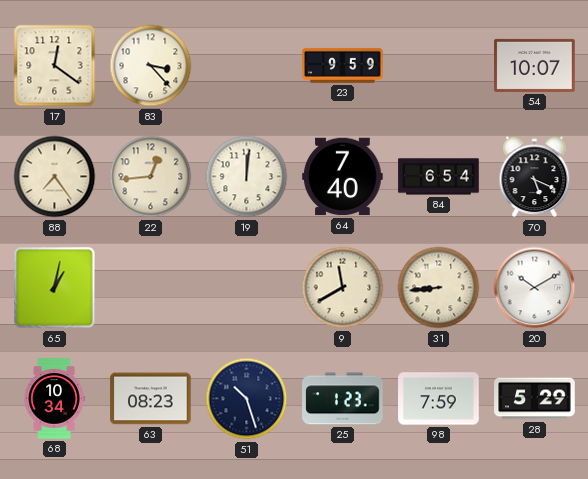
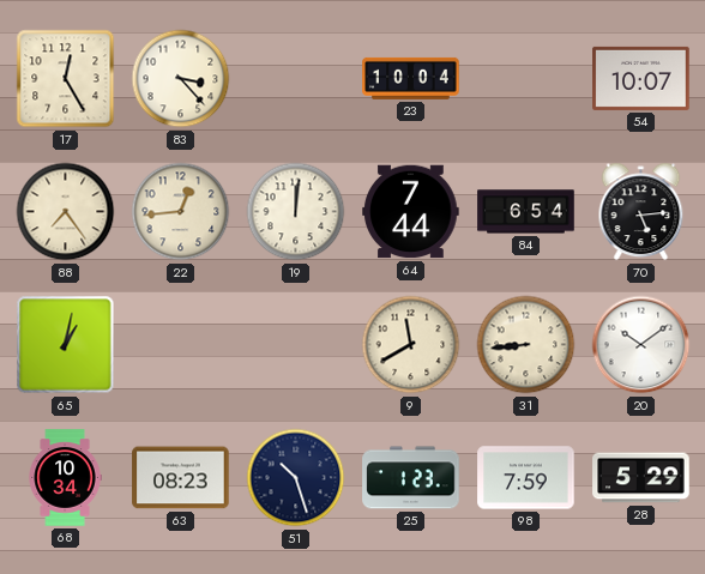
17: 12:21 -> 12:25
23: 9:59 -> 10:04
64: 7:40 -> 7:44
70: 5:19 -> 5:14
20: 10:10 -> 10:09
